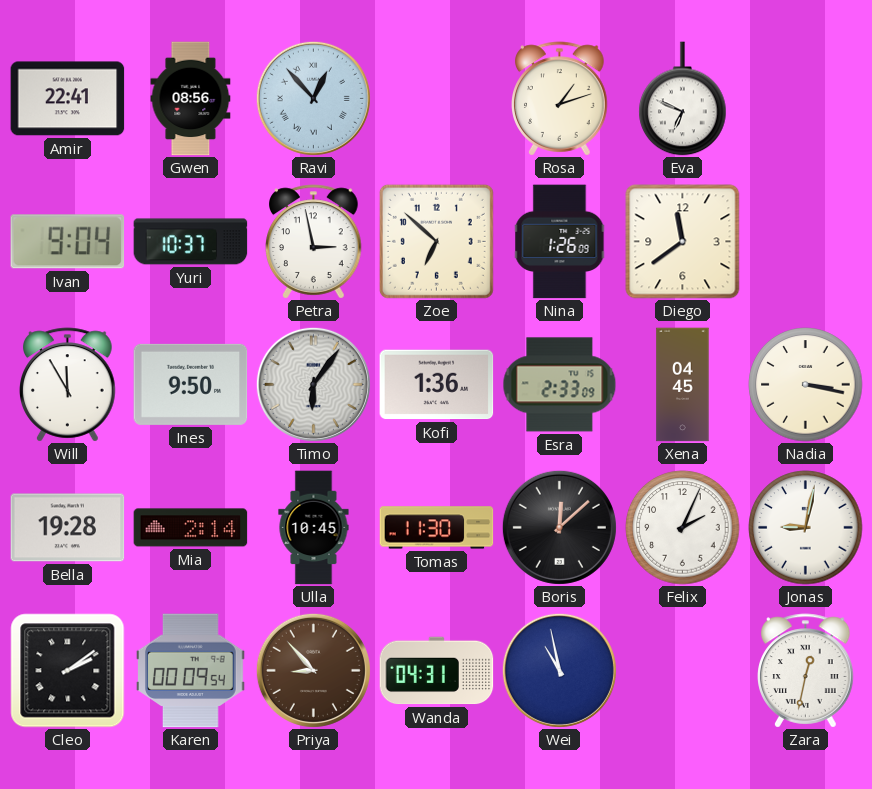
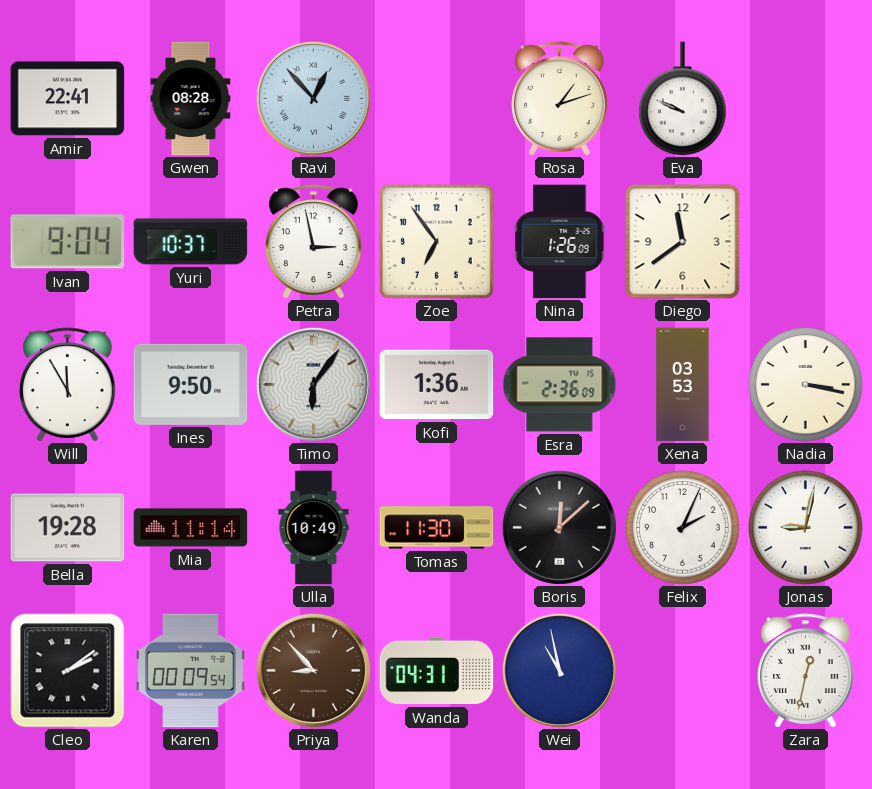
Gwen: 08:56 -> 08:28
Eva: 6:49 -> 9:49
Zoe: 6:52 -> 6:54
Esra: 2:33 -> 2:36
Xena: 04:45 -> 03:53
Mia: 2:14 -> 11:14
Ulla: 10:45 -> 10:49
